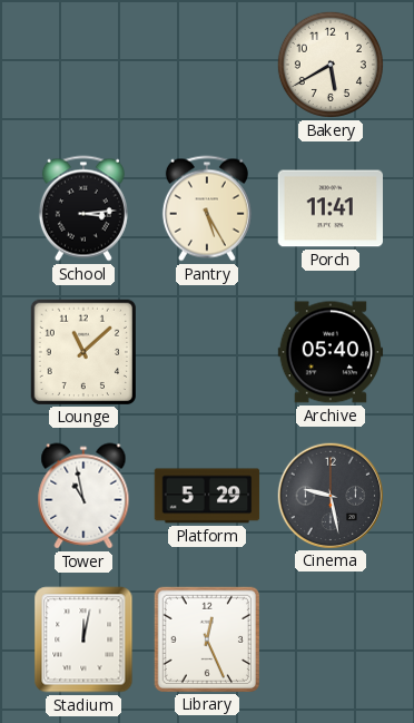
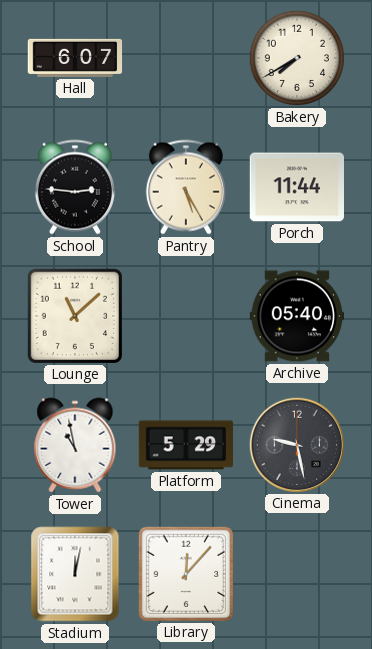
Hall: none -> 6:07
Bakery: 5:40 -> 7:40
School: 3:14 -> 2:46
Porch: 11:41 -> 11:44
Library: 12:26 -> 12:07
